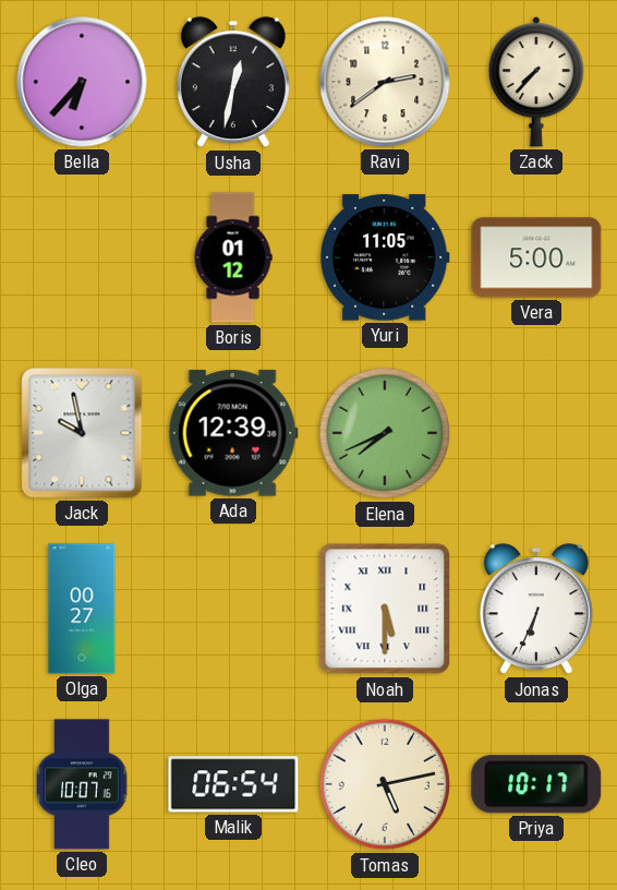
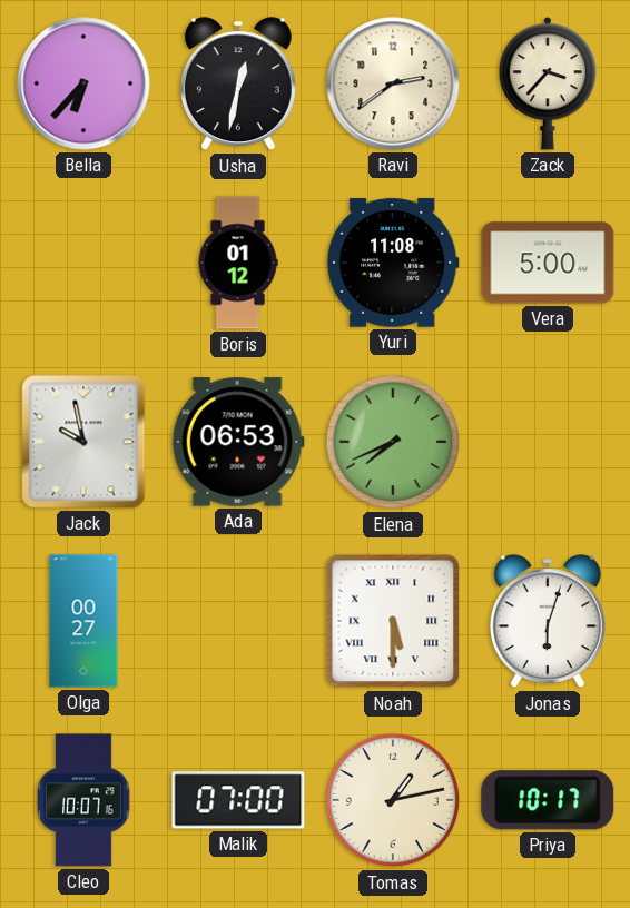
Zack: 7:37 -> 3:37
Yuri: 11:05 -> 11:08
Ada: 12:39 -> 06:53
Jonas: 6:34 -> 6:03
Malik: 06:54 -> 07:00
Tomas: 5:13 -> 1:13
